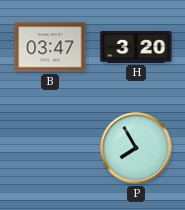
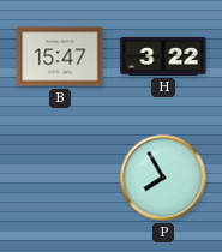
B: 03:47 -> 15:47
H: 3:20 -> 3:22
